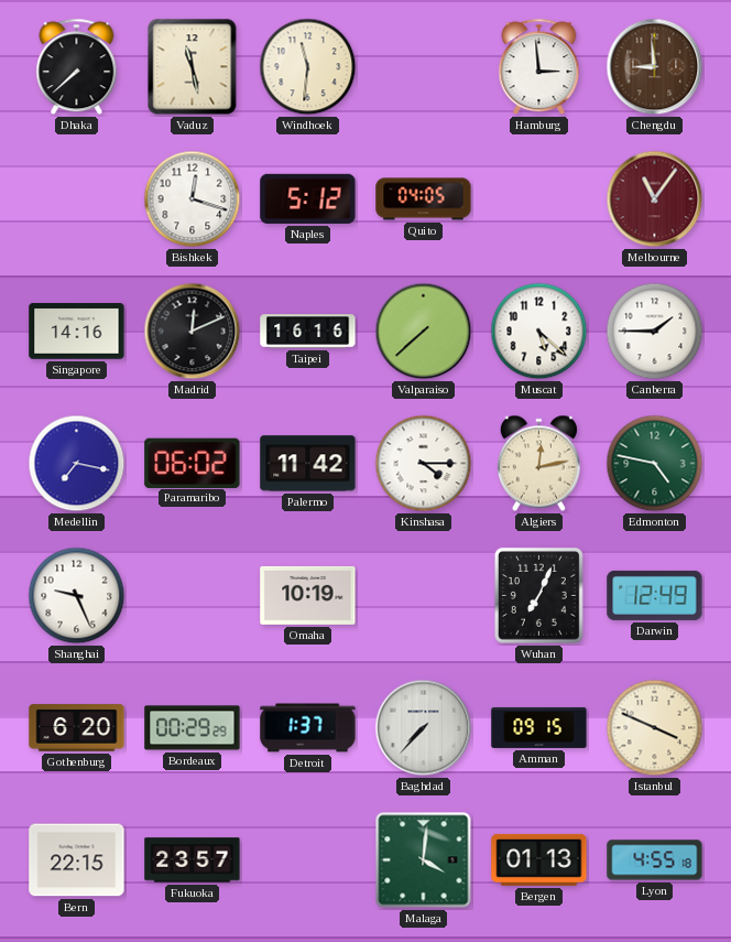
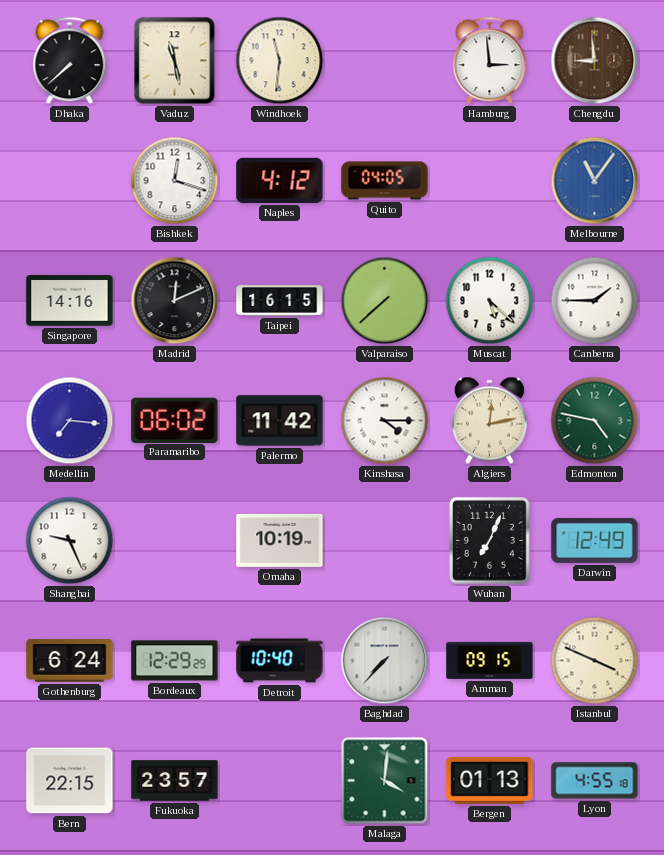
Naples: 5:12 -> 4:12
Melbourne dial: burgundy -> blue
Taipei: 16:16 -> 16:15
Medellin: 7:17 -> 7:16
Gothenburg: 6:20 -> 6:24
Bordeaux: 00:29 -> 12:29
Detroit: 1:37 -> 10:40
